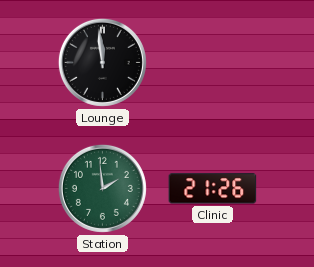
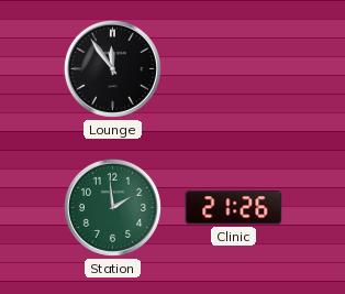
Lounge: 11:59 -> 11:54
